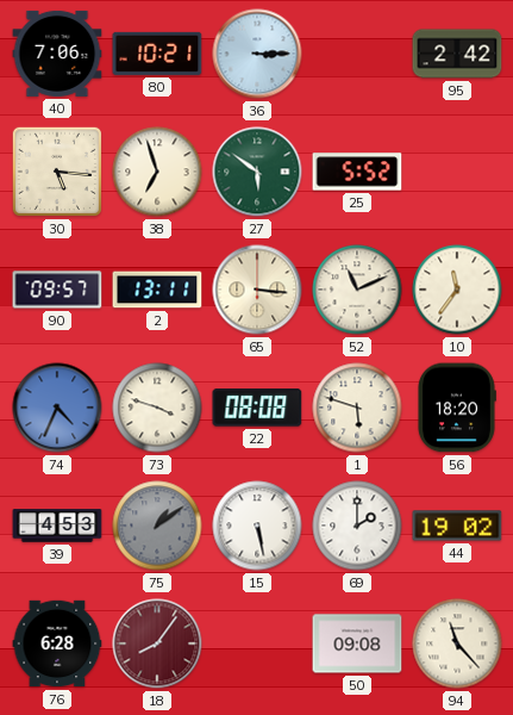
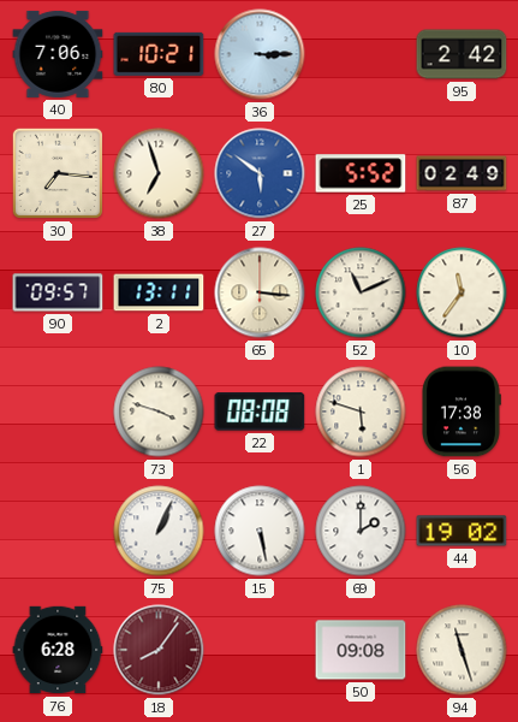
30: 5:16 -> 7:16
27 dial: green -> blue
87: none -> 02:49
74: 4:34 -> none
56: 18:20 -> 17:38
39: 4:53 -> none
75: 1:09 -> 1:04
75 dial: grey -> white
94: 11:23 -> 11:27
